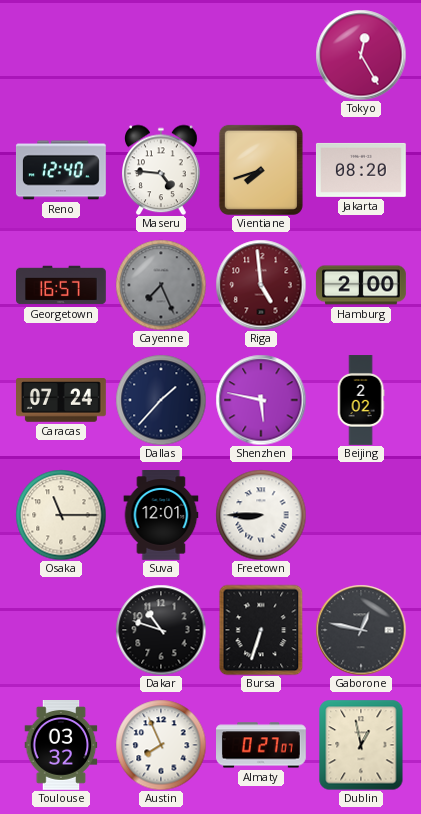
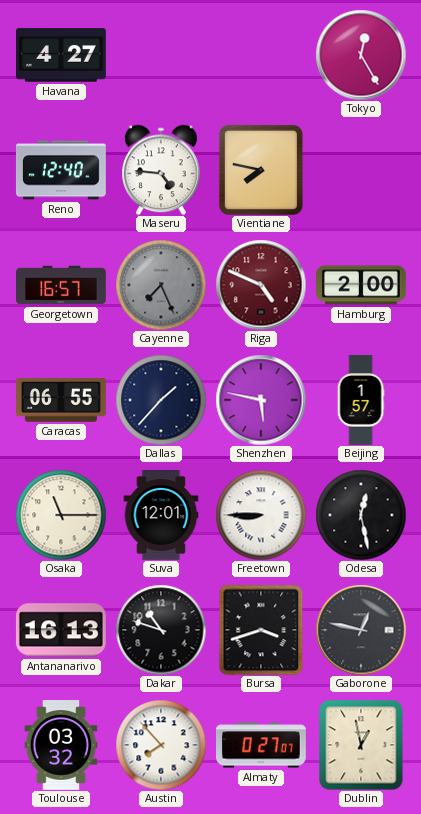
Havana: none -> 4:27
Vientiane: 7:42 -> 7:47
Jakarta: 08:20 -> none
Riga: 4:59 -> 4:49
Caracas: 07:24 -> 06:55
Beijing: 2:02 -> 1:57
Odesa: none -> 12:28
Antananarivo: none -> 16:13
Bursa: 6:33 -> 3:42
Austin: 7:56 -> 7:53
